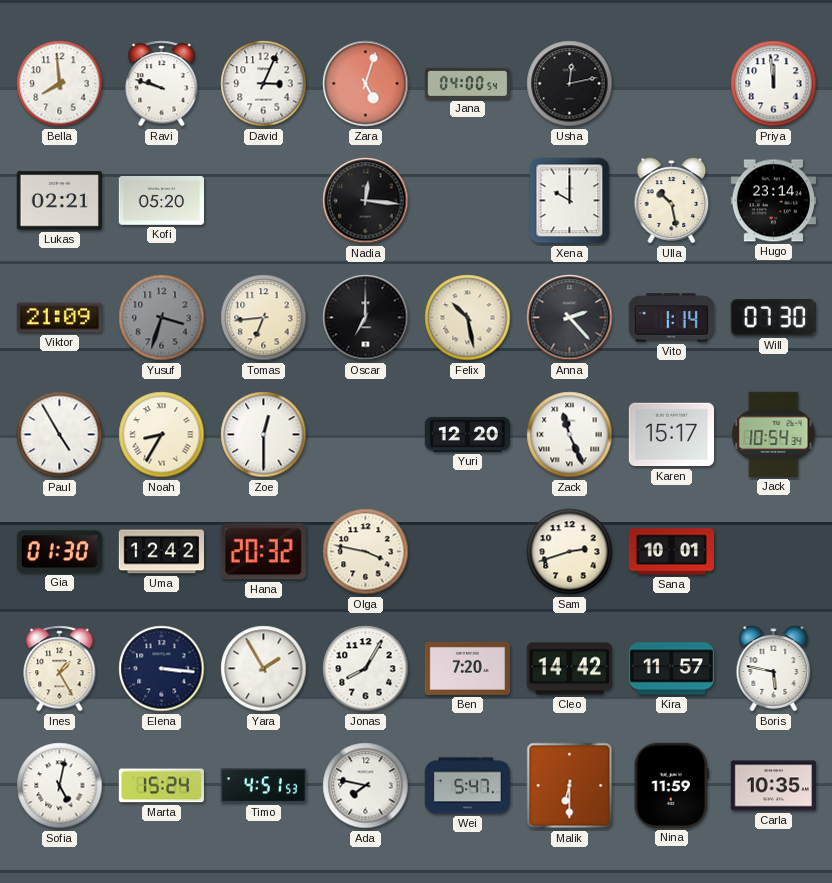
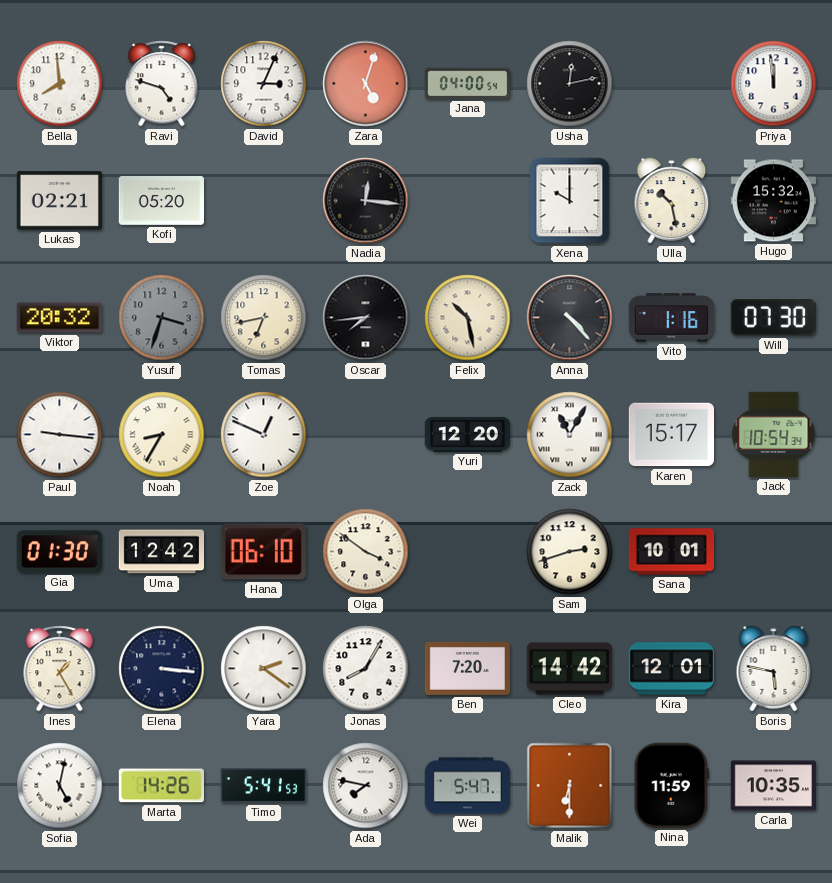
Ravi: 9:48 -> 4:48
Hugo: 23:14 -> 15:32
Viktor: 21:09 -> 20:32
Tomas: 6:44 -> 6:43
Oscar: 7:00 -> 7:44
Anna: 2:23 -> 4:23
Vito: 1:14 -> 1:16
Paul: 4:55 -> 9:16
Zoe: 12:30 -> 12:49
Zack: 11:26 -> 11:05
Hana: 20:32 -> 06:10
Olga: 3:47 -> 3:51
Yara: 1:55 -> 2:21
Kira: 11:57 -> 12:01
Marta: 15:24 -> 14:26
Timo: 4:51 -> 5:41
